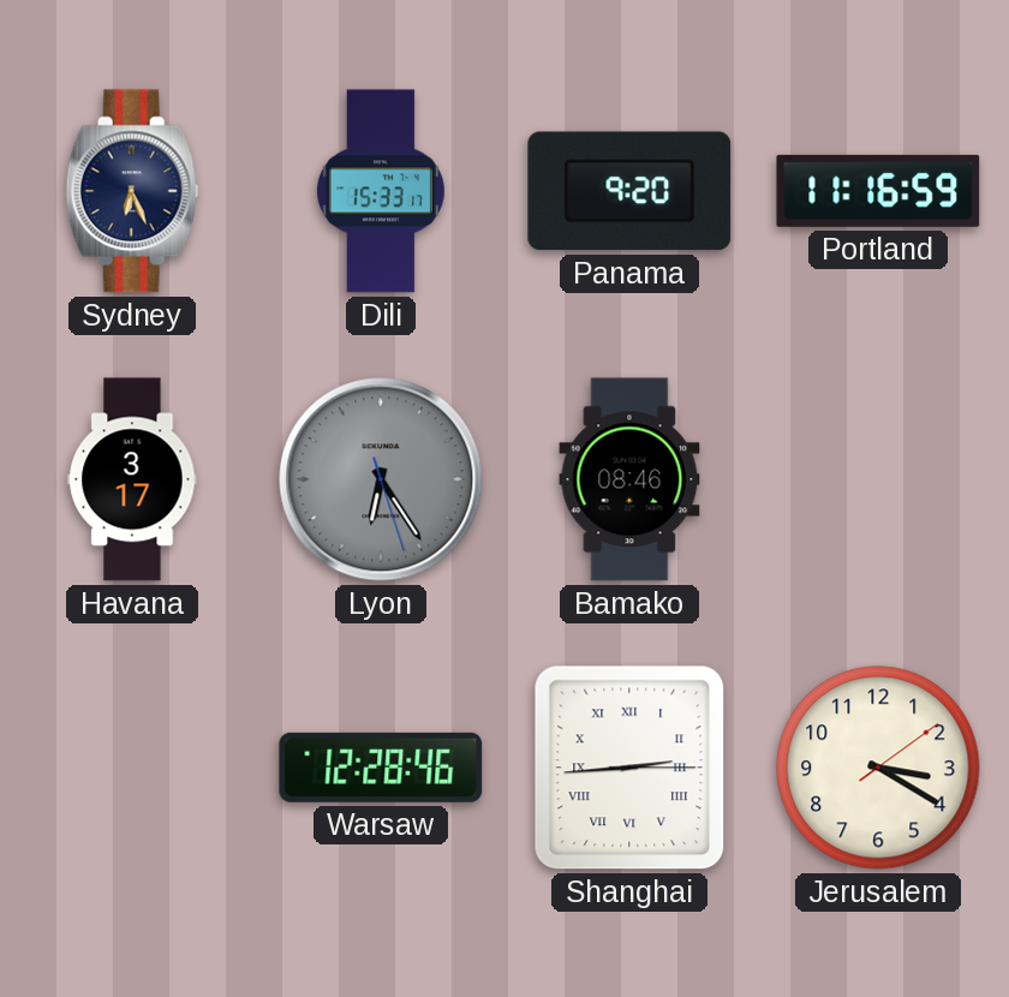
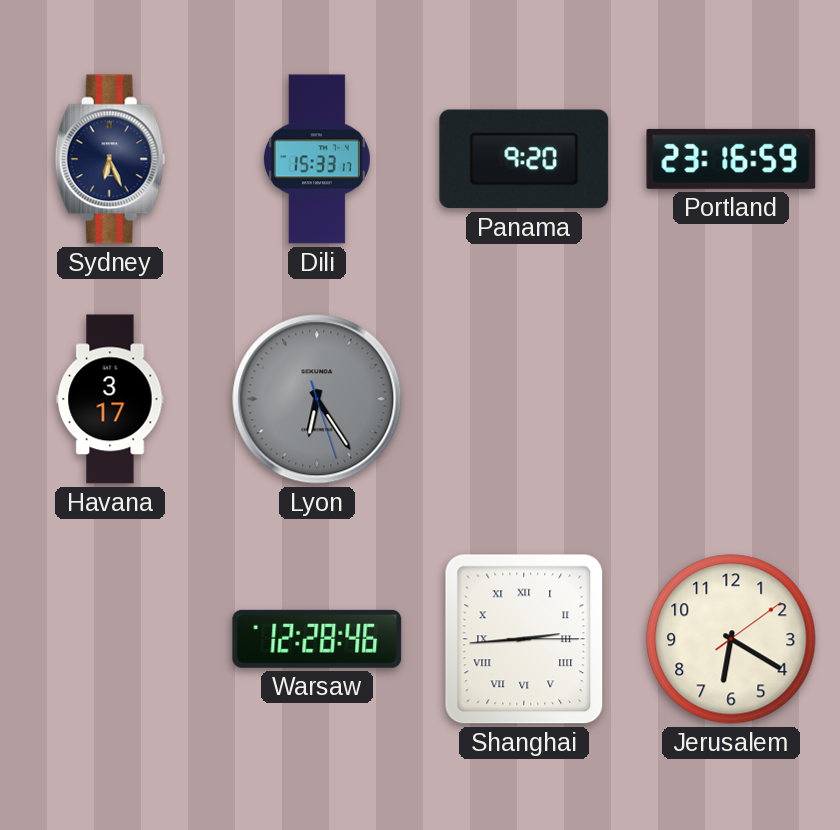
Portland: 11:16 -> 23:16
Bamako: 08:46 -> none
Jerusalem: 3:20 -> 6:20
